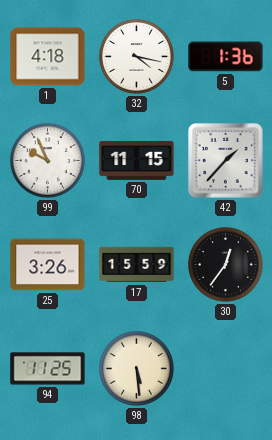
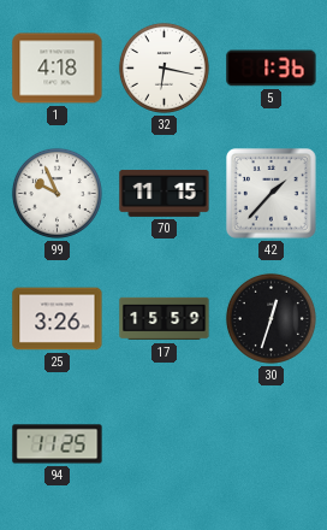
32: 4:17 -> 6:17
30: 12:36 -> 12:33
98: 5:29 -> none
